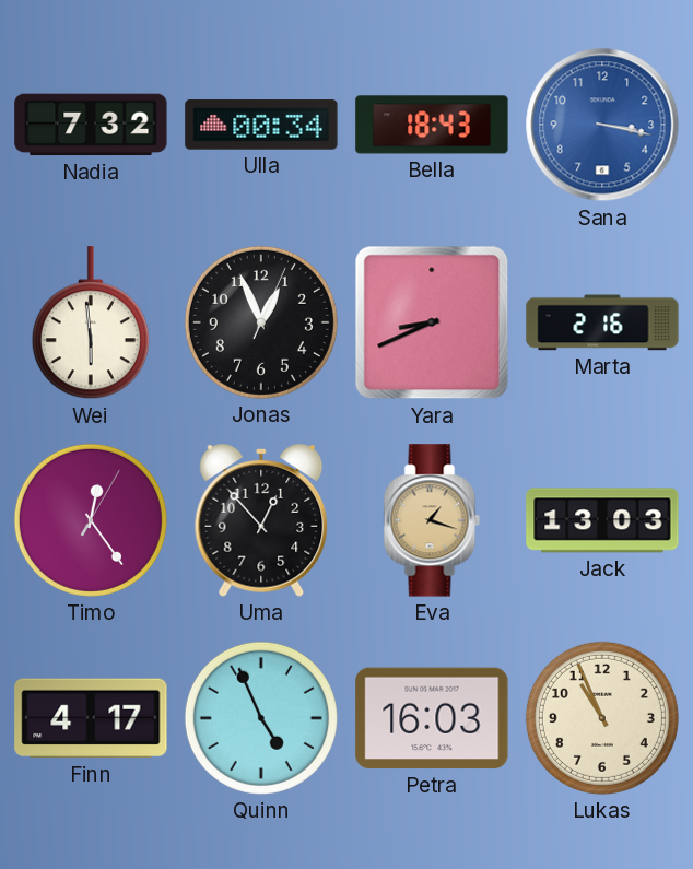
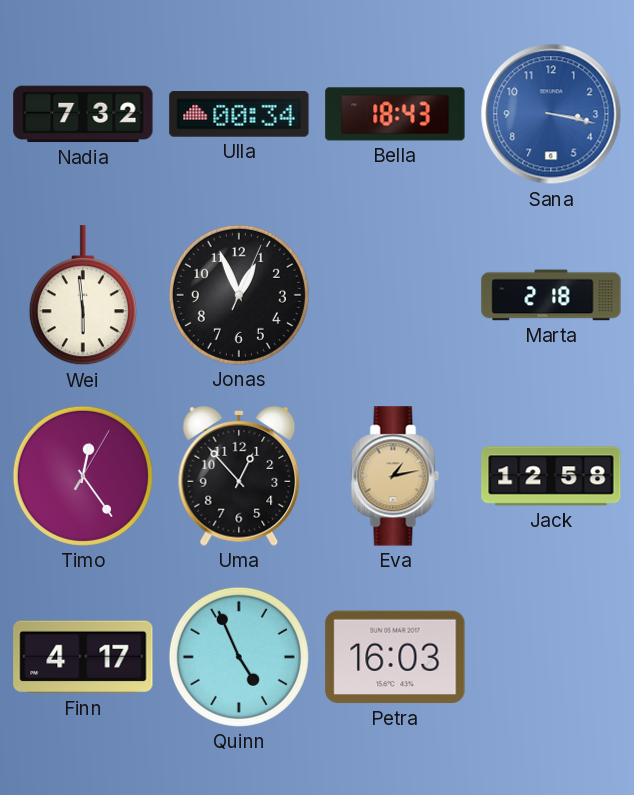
Yara: 8:41 -> none
Marta: 2:16 -> 2:18
Eva: 1:18 -> 1:13
Jack: 13:03 -> 12:58
Lukas: 10:56 -> none
